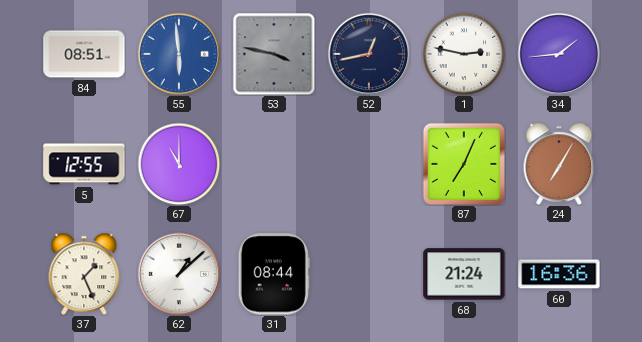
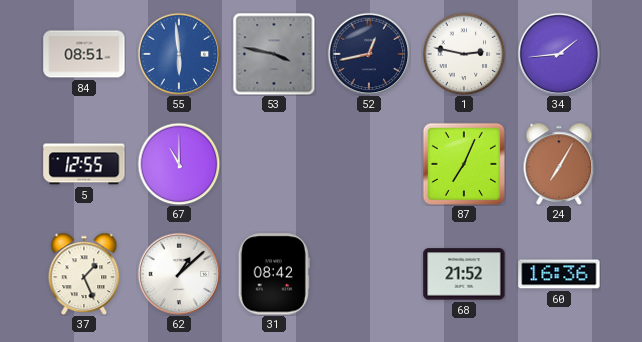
31: 08:44 -> 08:42
68: 21:24 -> 21:52
